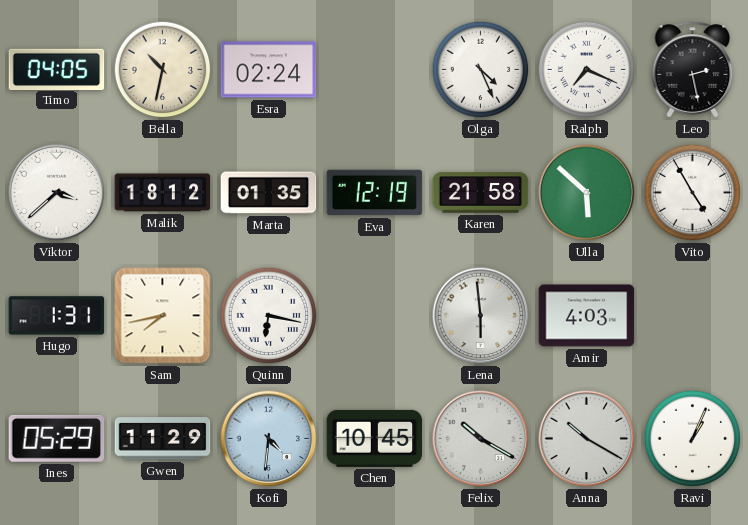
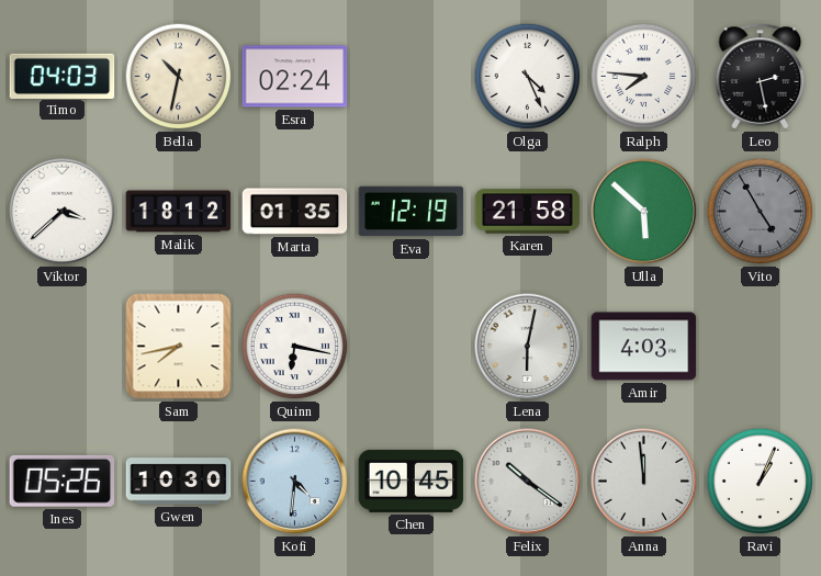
Timo: 04:05 -> 04:03
Ralph: 7:19 -> 7:46
Vito dial: white -> grey
Hugo: 1:31 -> none
Lena: 5:59 -> 6:02
Ines: 05:29 -> 05:26
Gwen: 11:29 -> 10:30
Felix: 10:20 -> 10:21
Anna: 10:20 -> 11:59
